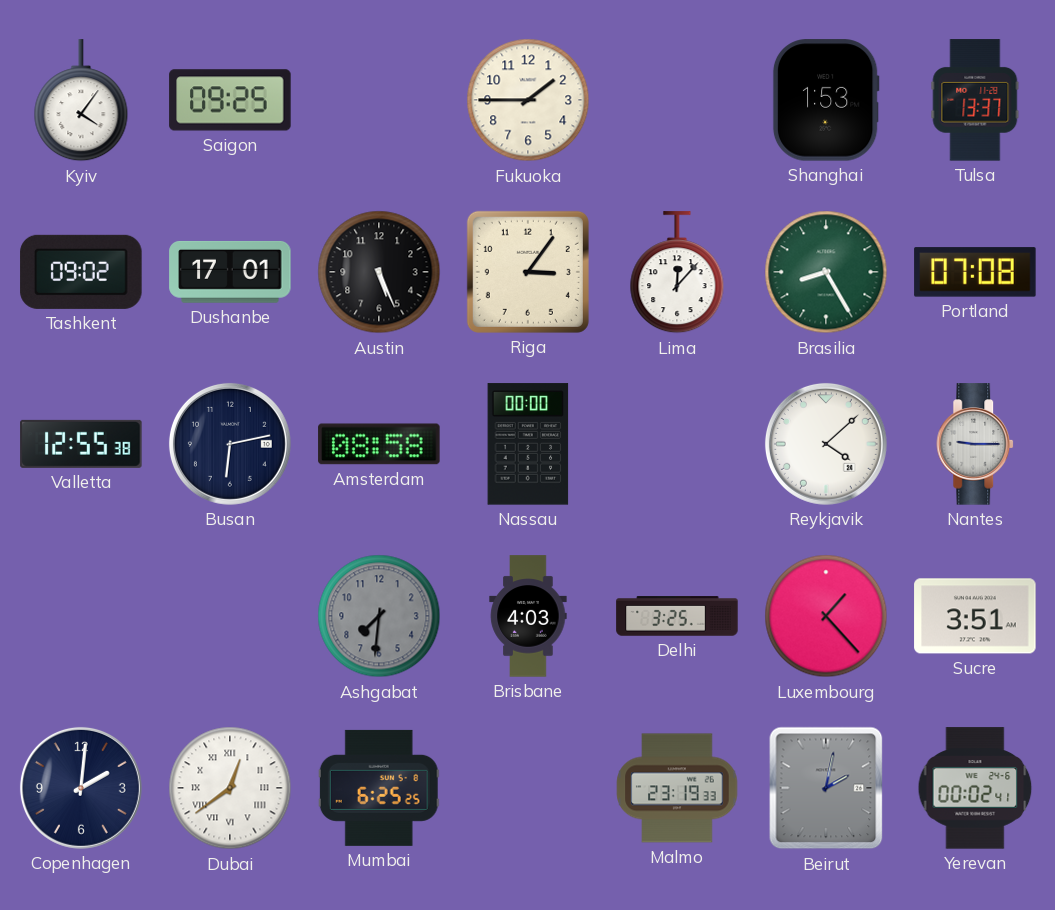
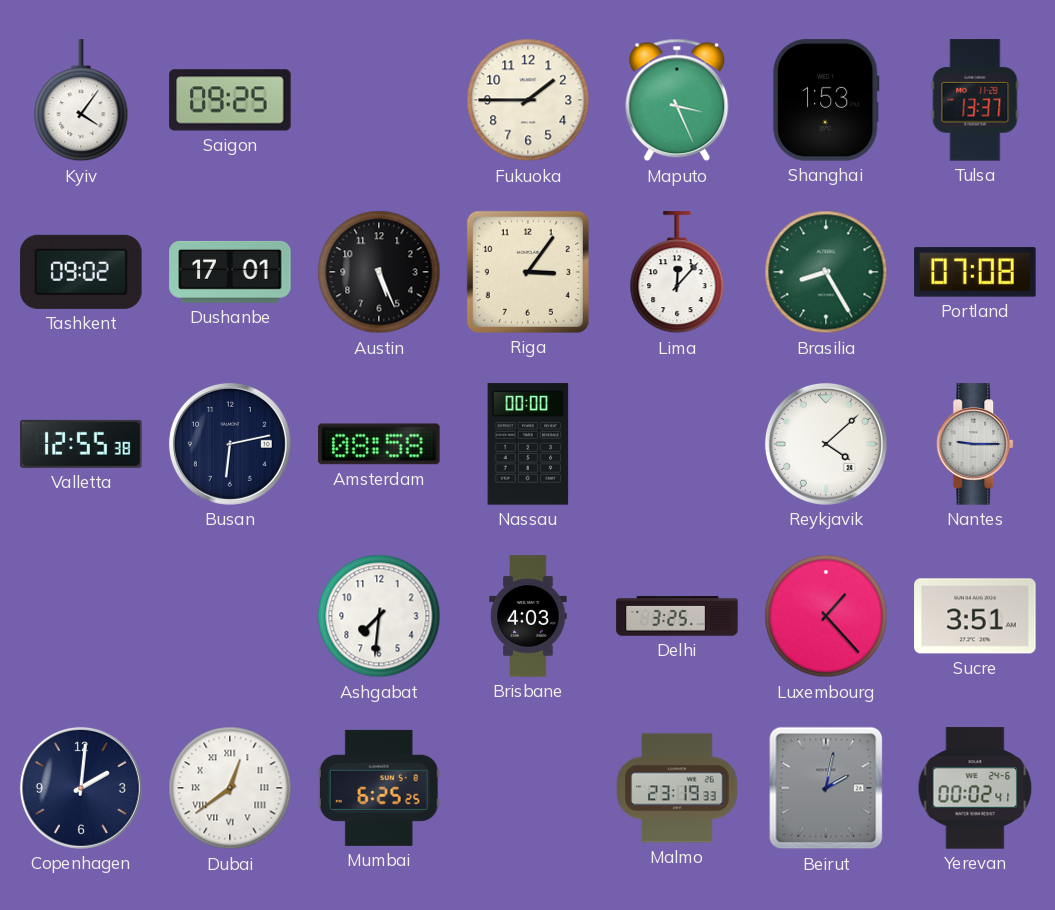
Maputo: none -> 3:26
Ashgabat dial: grey -> white
